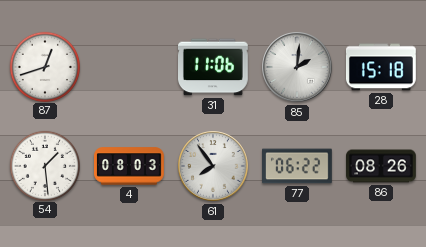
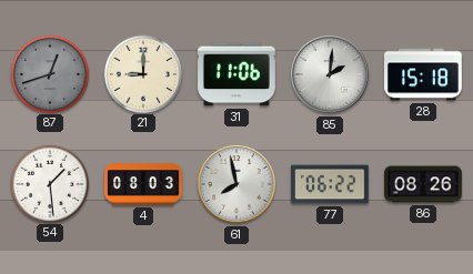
87 dial: white -> grey
21: none -> 9:00
61: 7:54 -> 7:58
